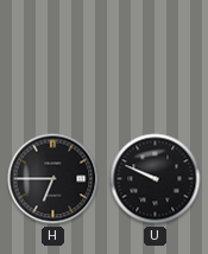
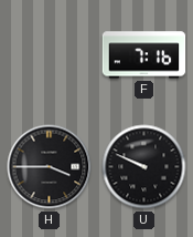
F: none -> 7:16
H: 6:45 -> 3:45
